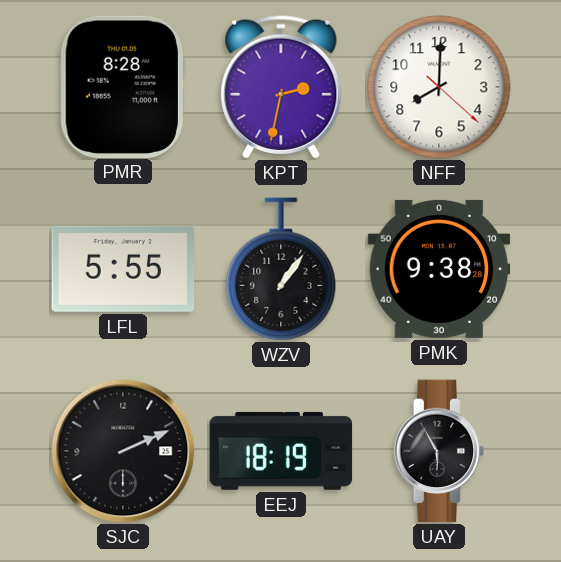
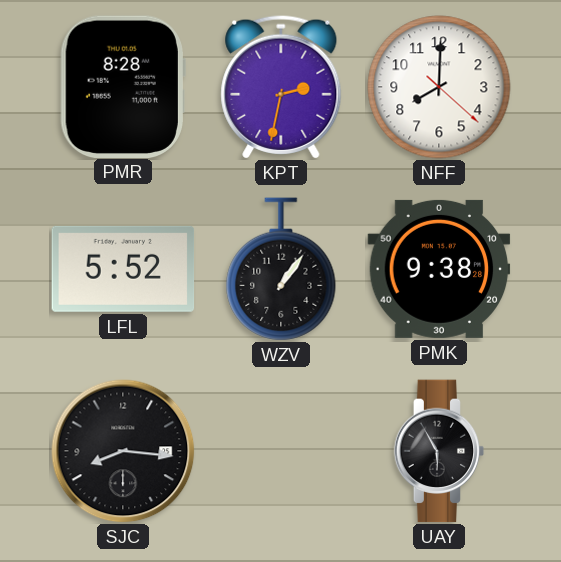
LFL: 5:55 -> 5:52
SJC: 2:11 -> 8:16
EEJ: 18:19 -> none
